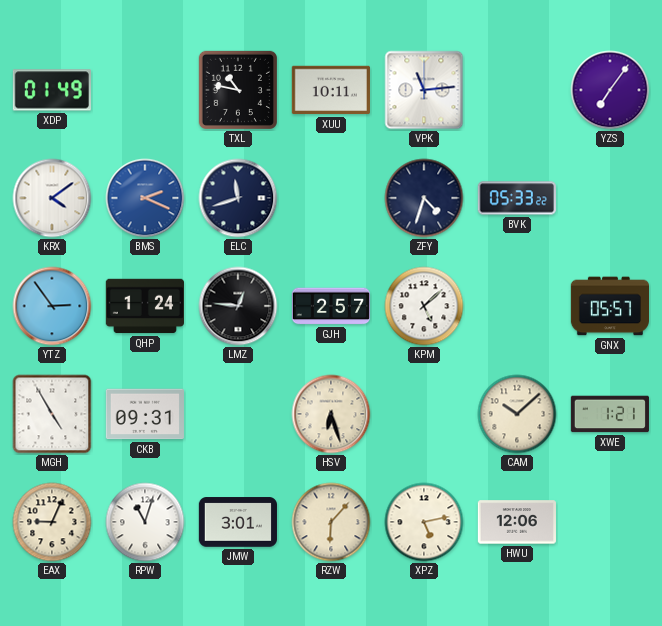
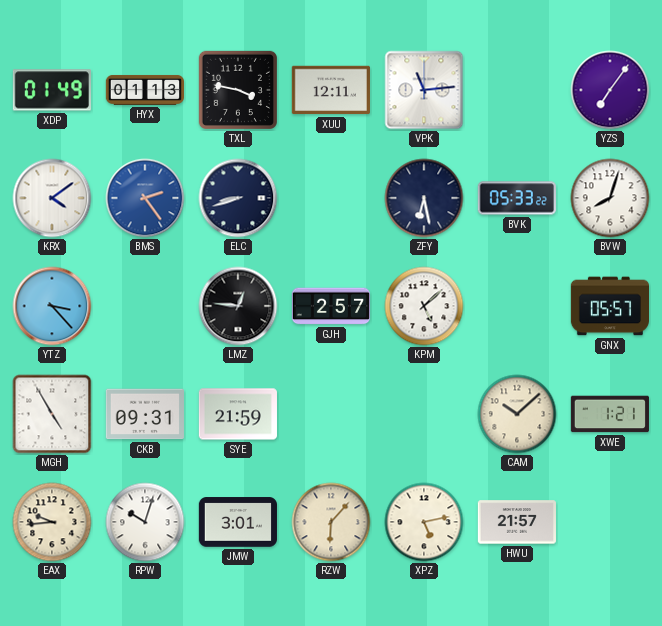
HYX: none -> 01:13
TXL: 10:47 -> 3:47
XUU: 10:11 -> 12:11
BMS: 2:19 -> 2:24
ELC: 11:42 -> 8:42
ZFY: 4:33 -> 6:28
BVW: none -> 8:03
YTZ: 2:54 -> 3:23
QHP: 1:24 -> none
SYE: none -> 21:59
HSV: 6:27 -> none
EAX: 9:04 -> 9:44
RPW: 11:03 -> 10:03
HWU: 12:06 -> 21:57
